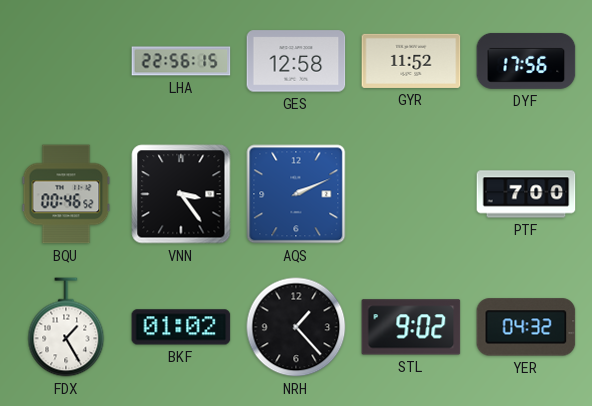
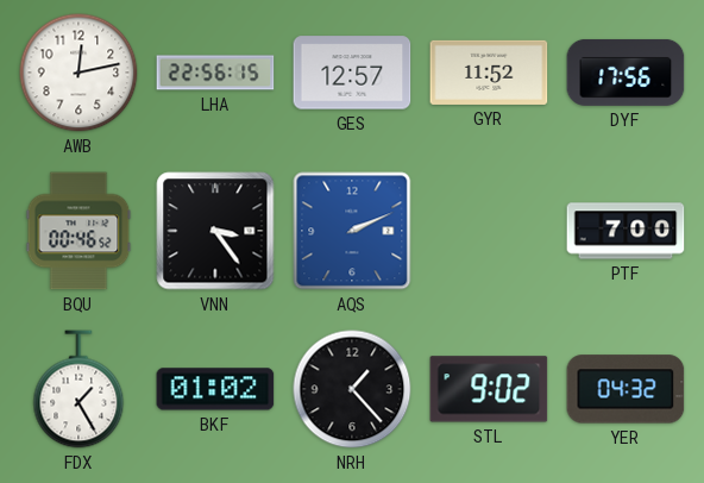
AWB: none -> 12:13
GES: 12:58 -> 12:57
